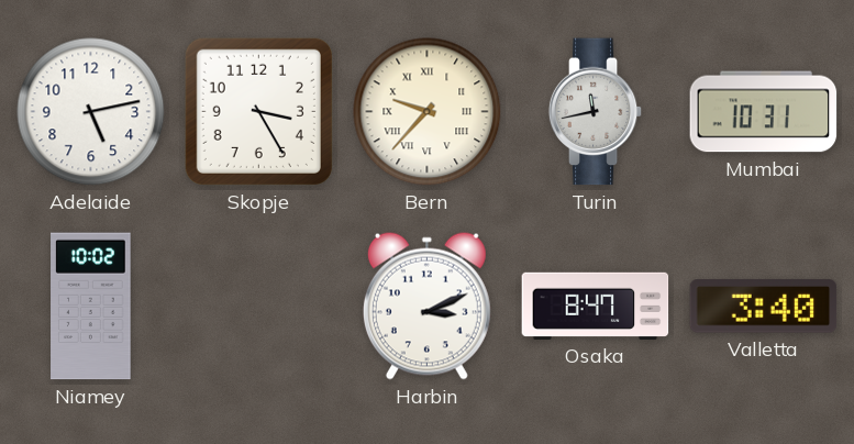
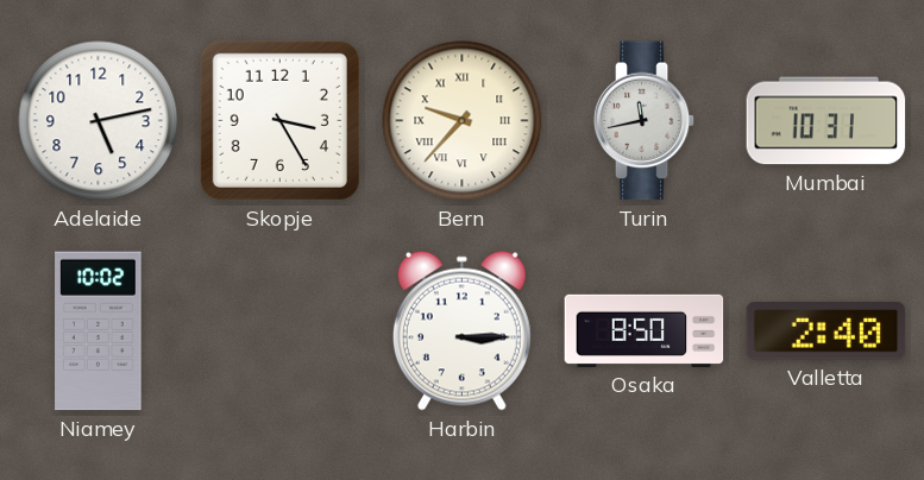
Harbin: 3:11 -> 3:15
Osaka: 8:47 -> 8:50
Valletta: 3:40 -> 2:40
